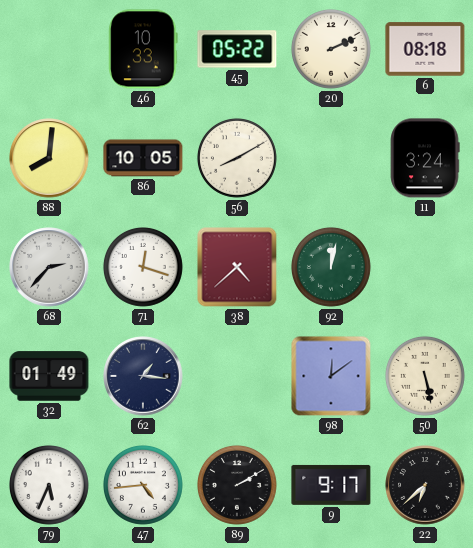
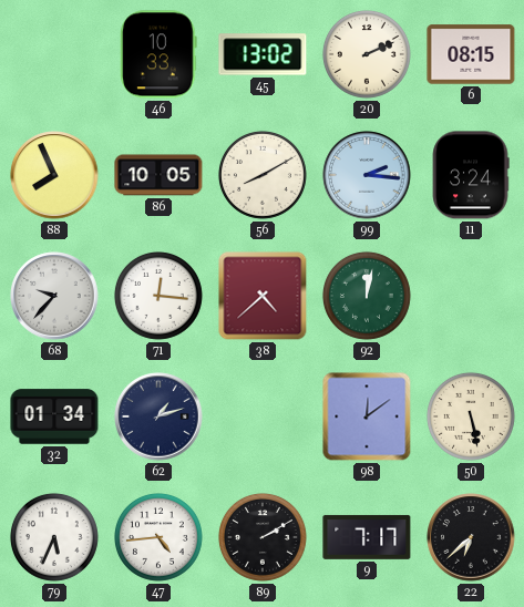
45: 05:22 -> 13:02
6: 08:18 -> 08:15
88: 8:01 -> 7:56
99: none -> 2:16
68: 2:37 -> 9:37
71: 12:18 -> 12:16
32: 01:49 -> 01:34
62: 1:16 -> 1:12
9: 9:17 -> 7:17
